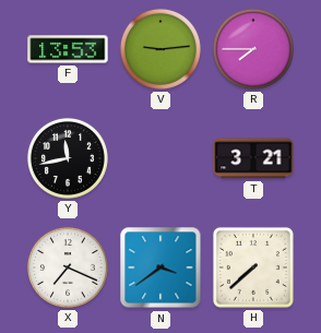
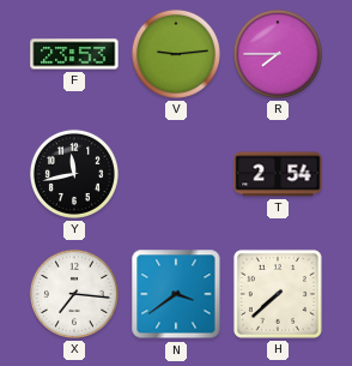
F: 13:53 -> 23:53
T: 3:21 -> 2:54
X: 7:19 -> 7:16
